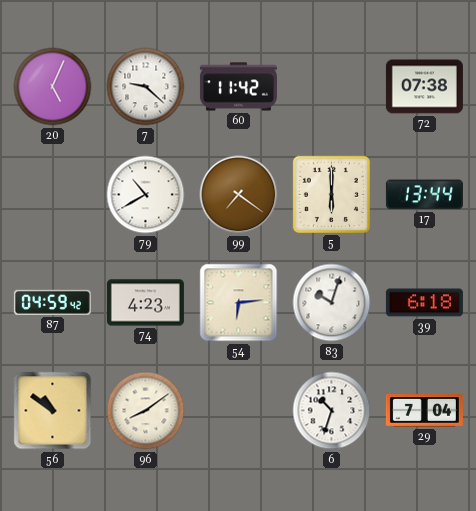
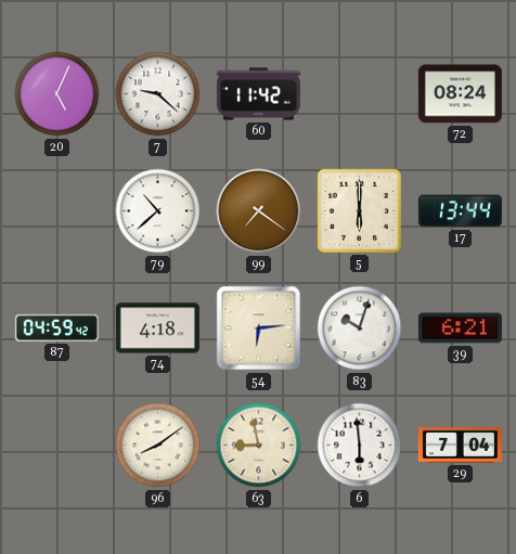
72: 07:38 -> 08:24
79: 10:40 -> 10:38
74: 4:23 -> 4:18
39: 6:18 -> 6:21
56: 10:51 -> none
63: none -> 8:58
6: 10:33 -> 5:59
